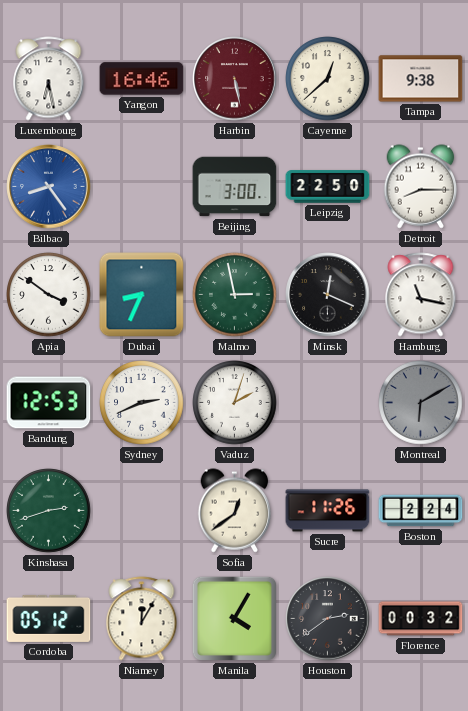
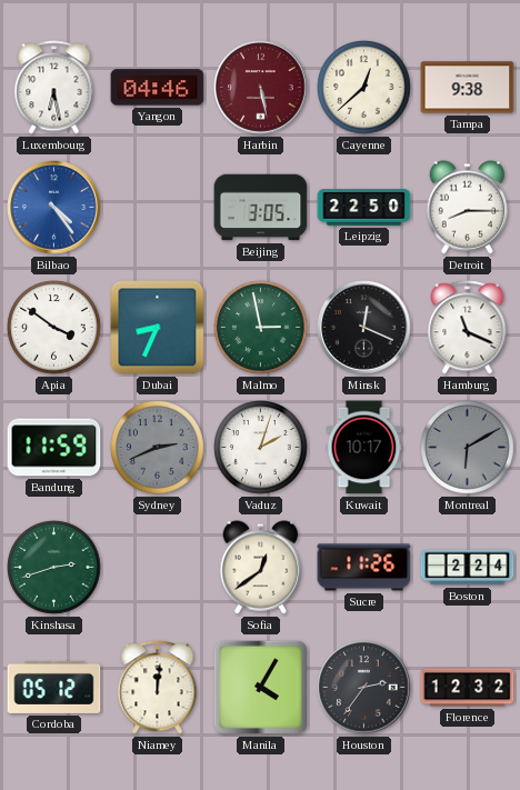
Yangon: 16:46 -> 04:46
Bilbao: 8:24 -> 4:24
Beijing: 3:00 -> 3:05
Hamburg: 11:17 -> 11:19
Bandung: 12:53 -> 11:59
Sydney dial: white -> grey
Kuwait: none -> 10:17
Niamey: 12:05 -> 12:01
Houston: 2:39 -> 2:36
Florence: 00:32 -> 12:32
